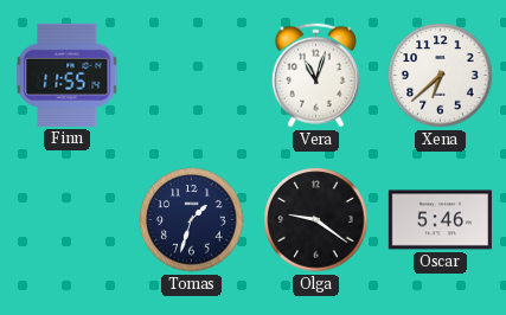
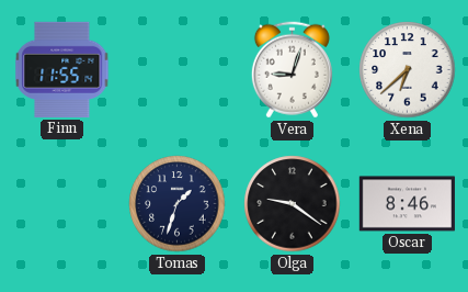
Vera: 11:03 -> 9:03
Oscar: 5:46 -> 8:46
